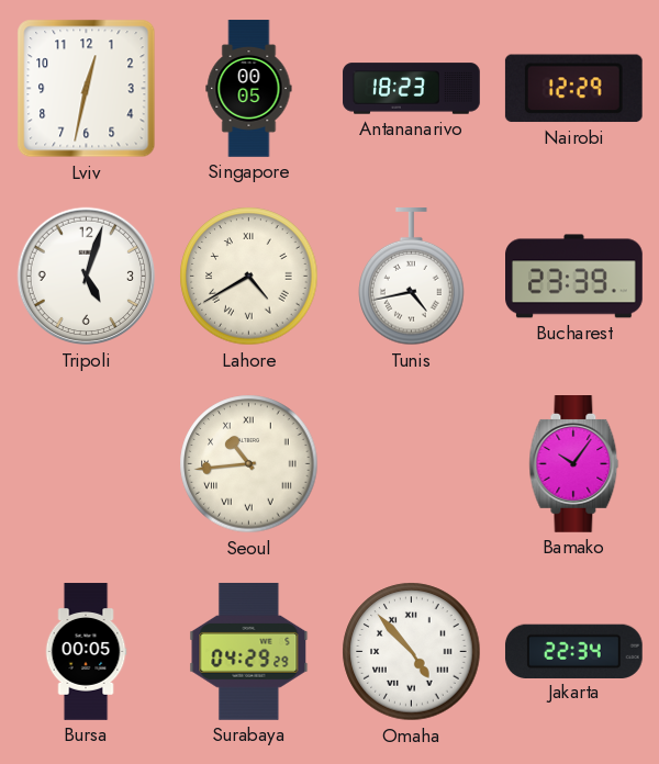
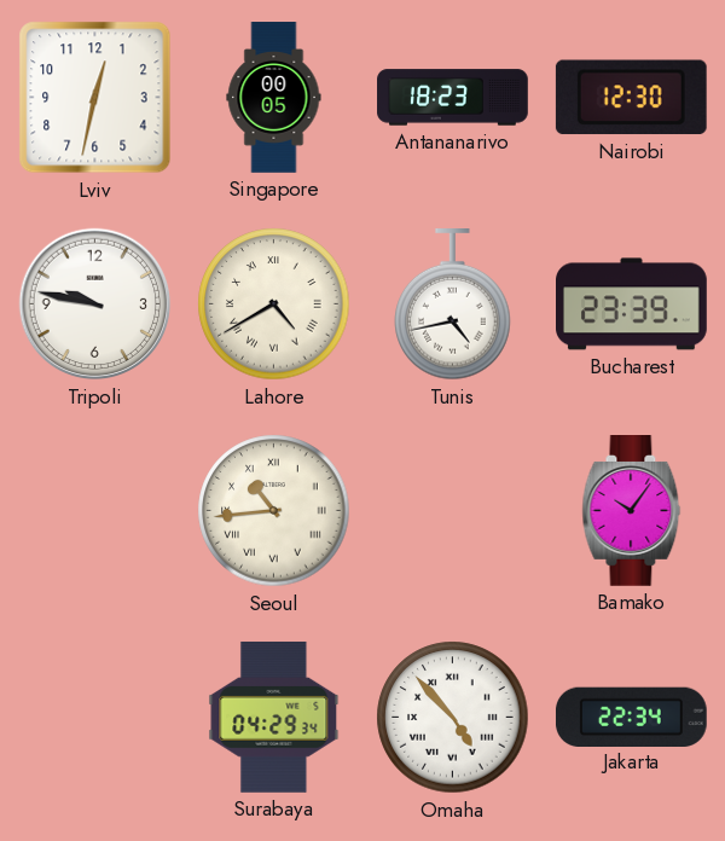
Nairobi: 12:29 -> 12:30
Tripoli: 5:03 -> 9:47
Bursa: 00:05 -> none
Surabaya: 04:29:29 -> 04:29:34
